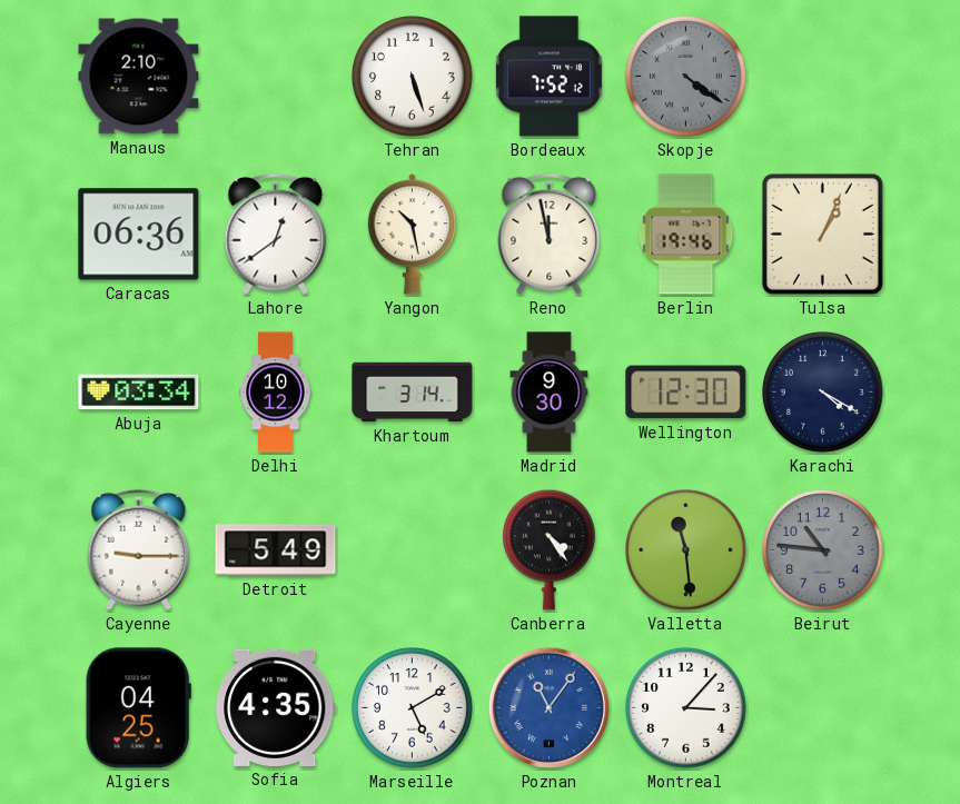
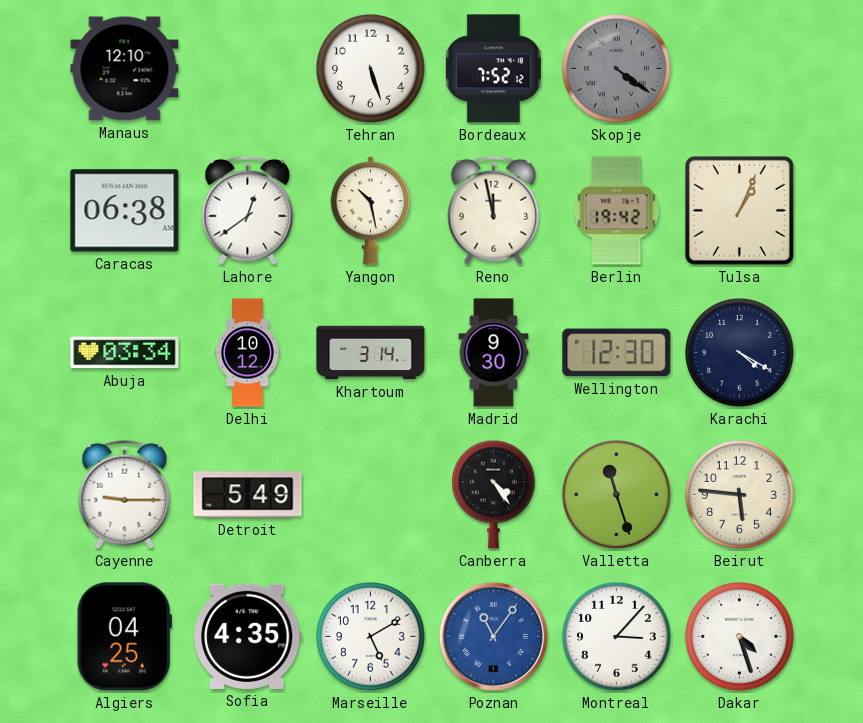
Manaus: 2:10 -> 12:10
Caracas: 06:36 -> 06:38
Berlin: 19:46 -> 19:42
Valletta: 11:29 -> 11:27
Beirut: 10:46 -> 5:46
Beirut dial: grey -> cream
Dakar: none -> 4:27
